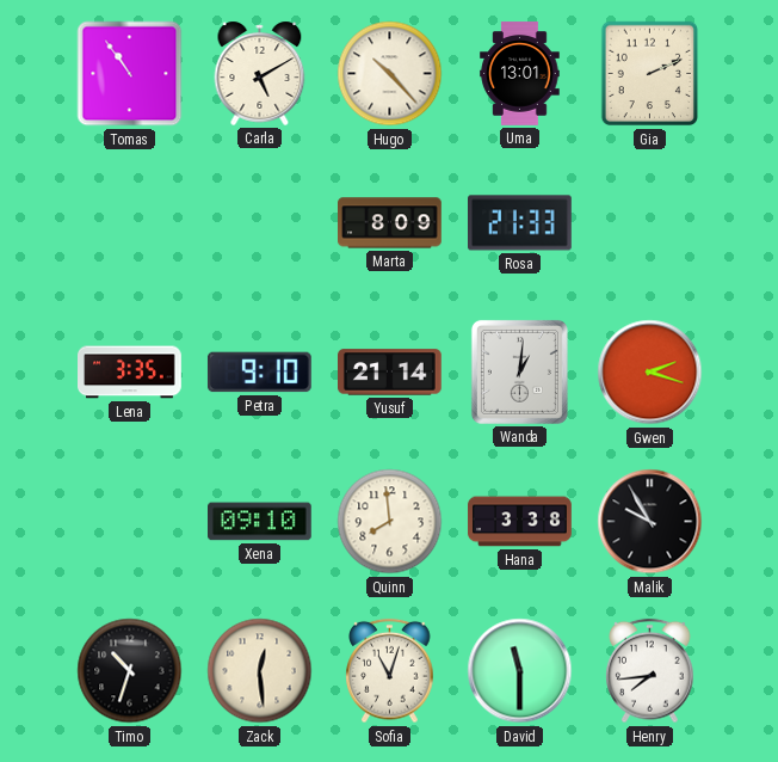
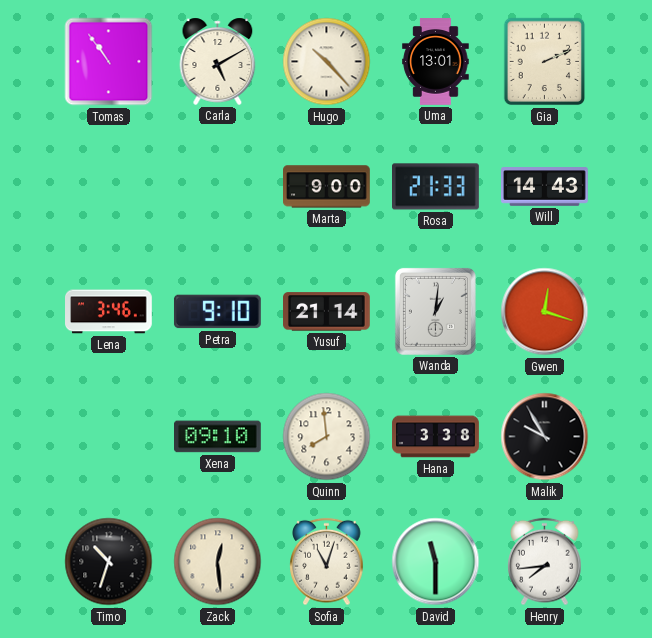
Marta: 8:09 -> 9:00
Will: none -> 14:43
Lena: 3:35 -> 3:46
Gwen: 2:18 -> 12:18
